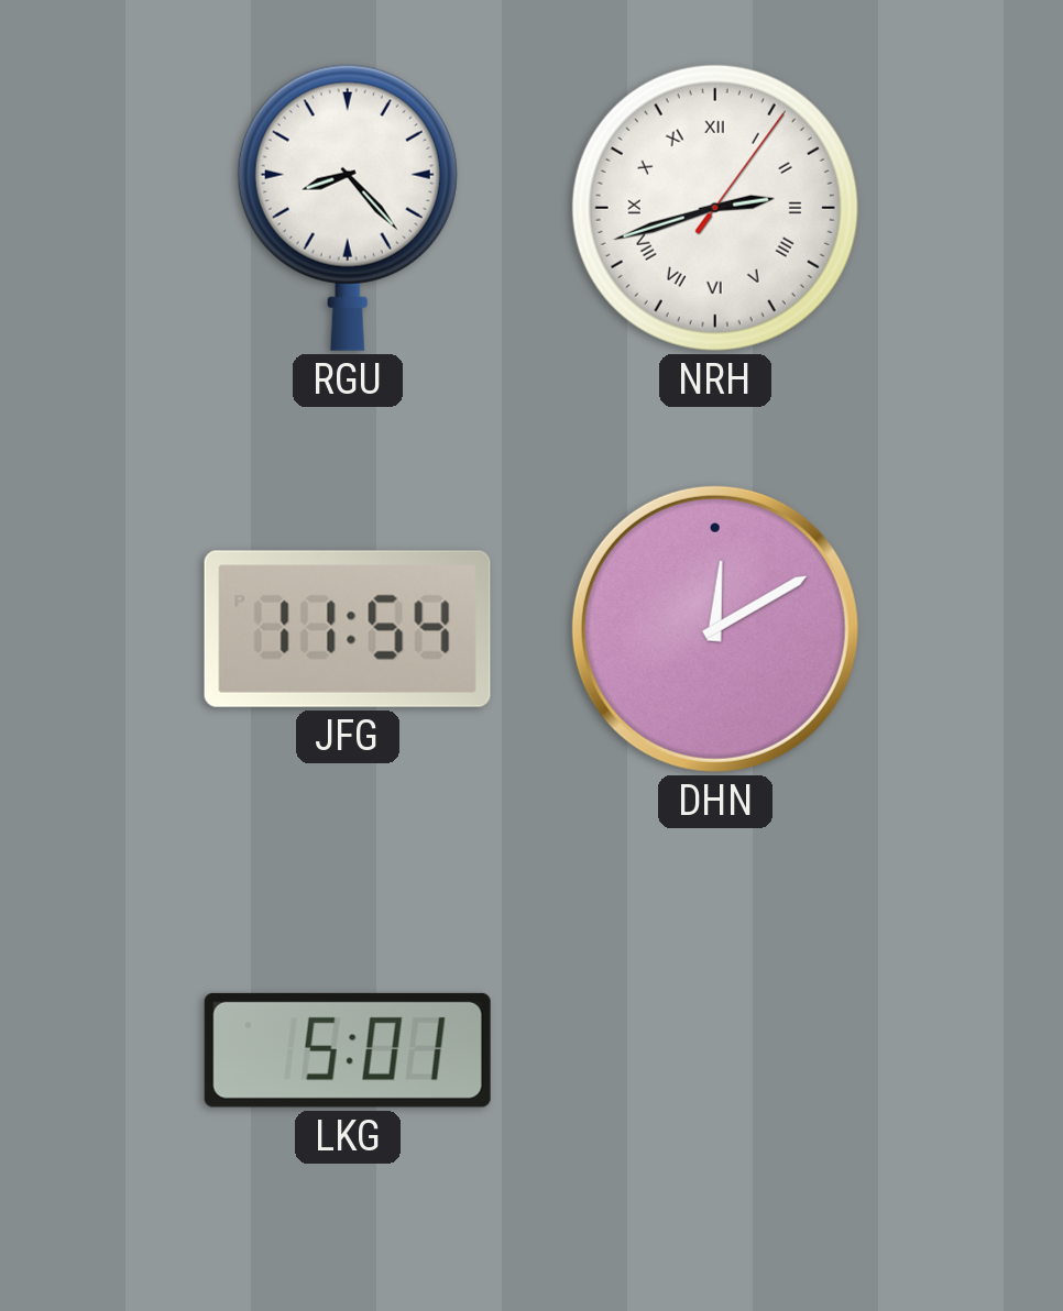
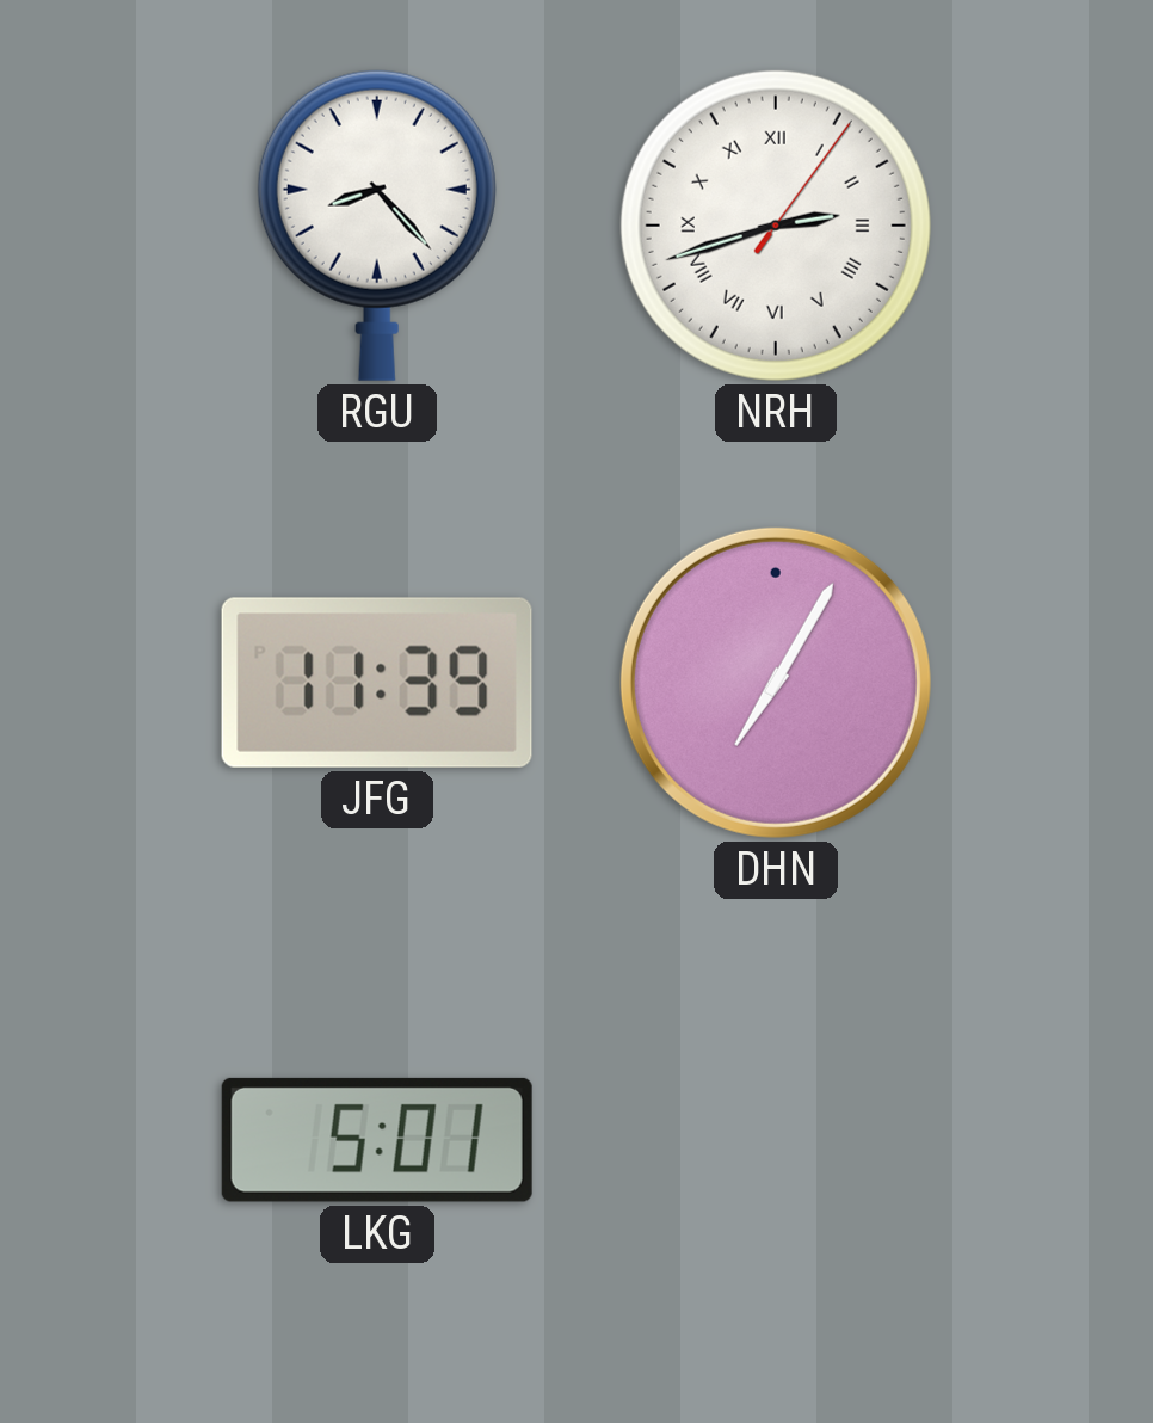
JFG: 11:54 -> 11:39
DHN: 12:10 -> 7:05
